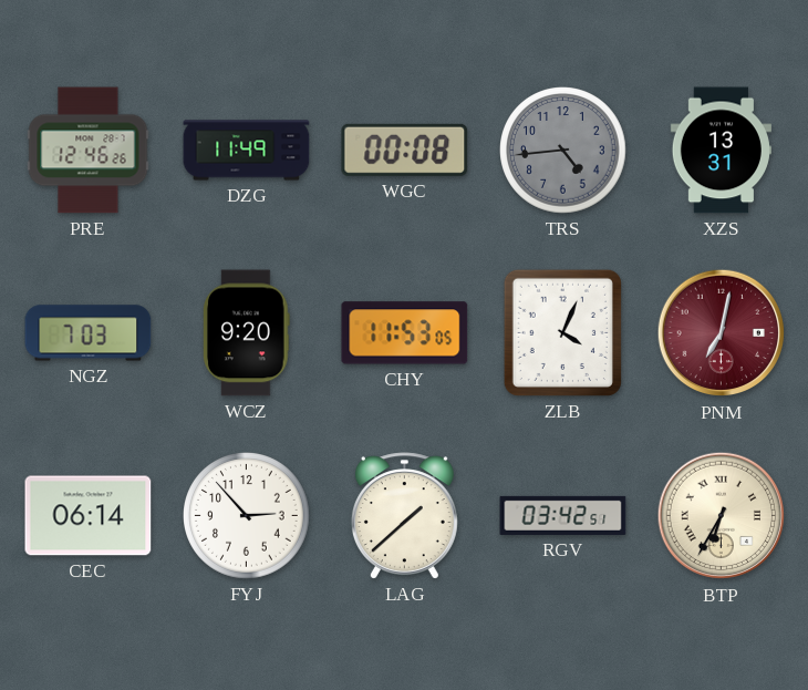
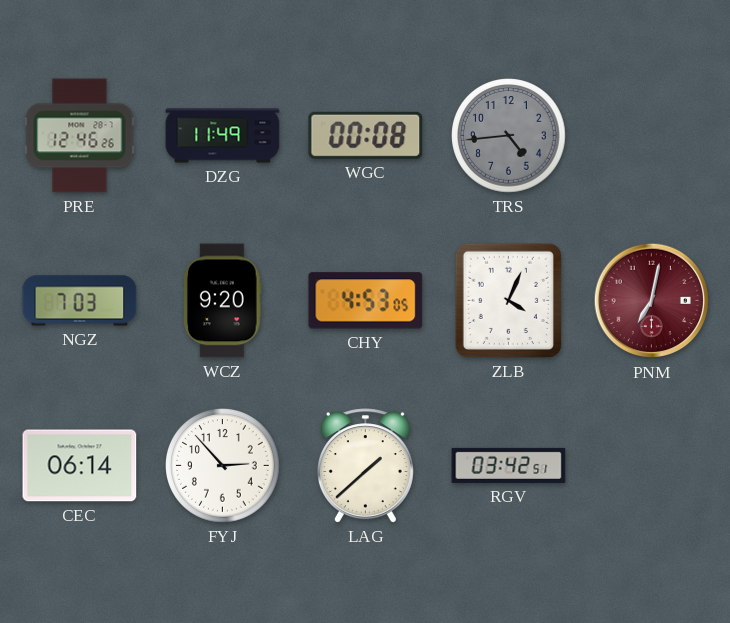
XZS: 13:31 -> none
CHY: 11:53 -> 4:53
BTP: 6:35 -> none
